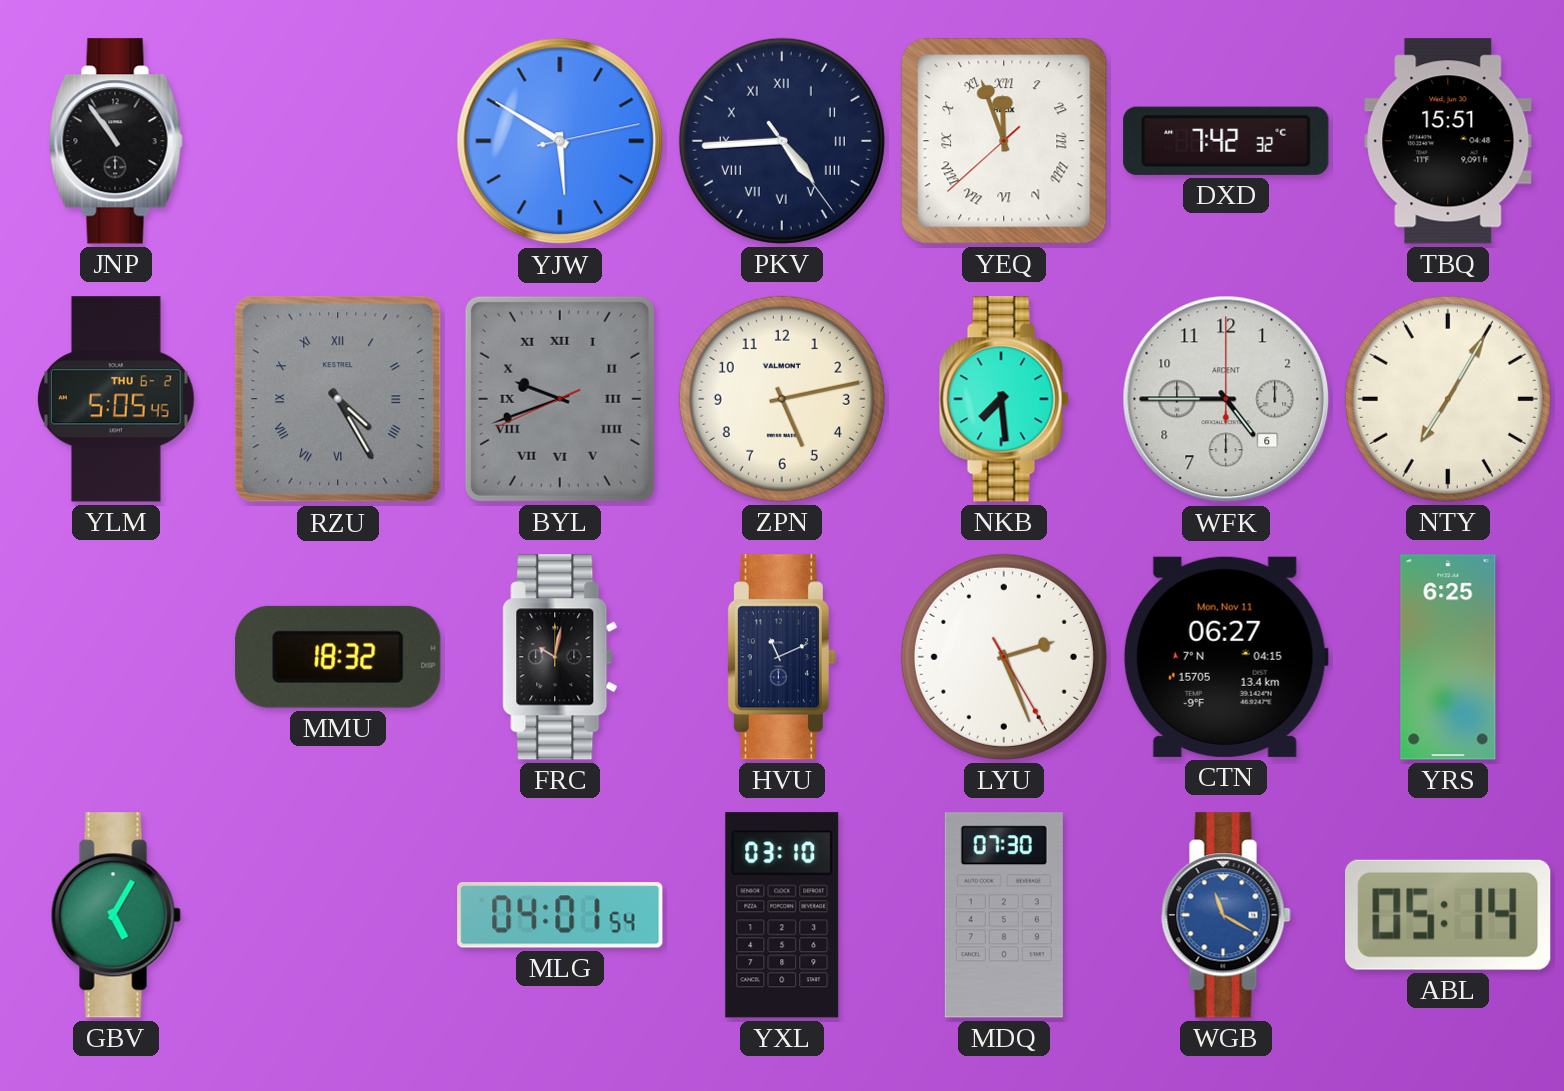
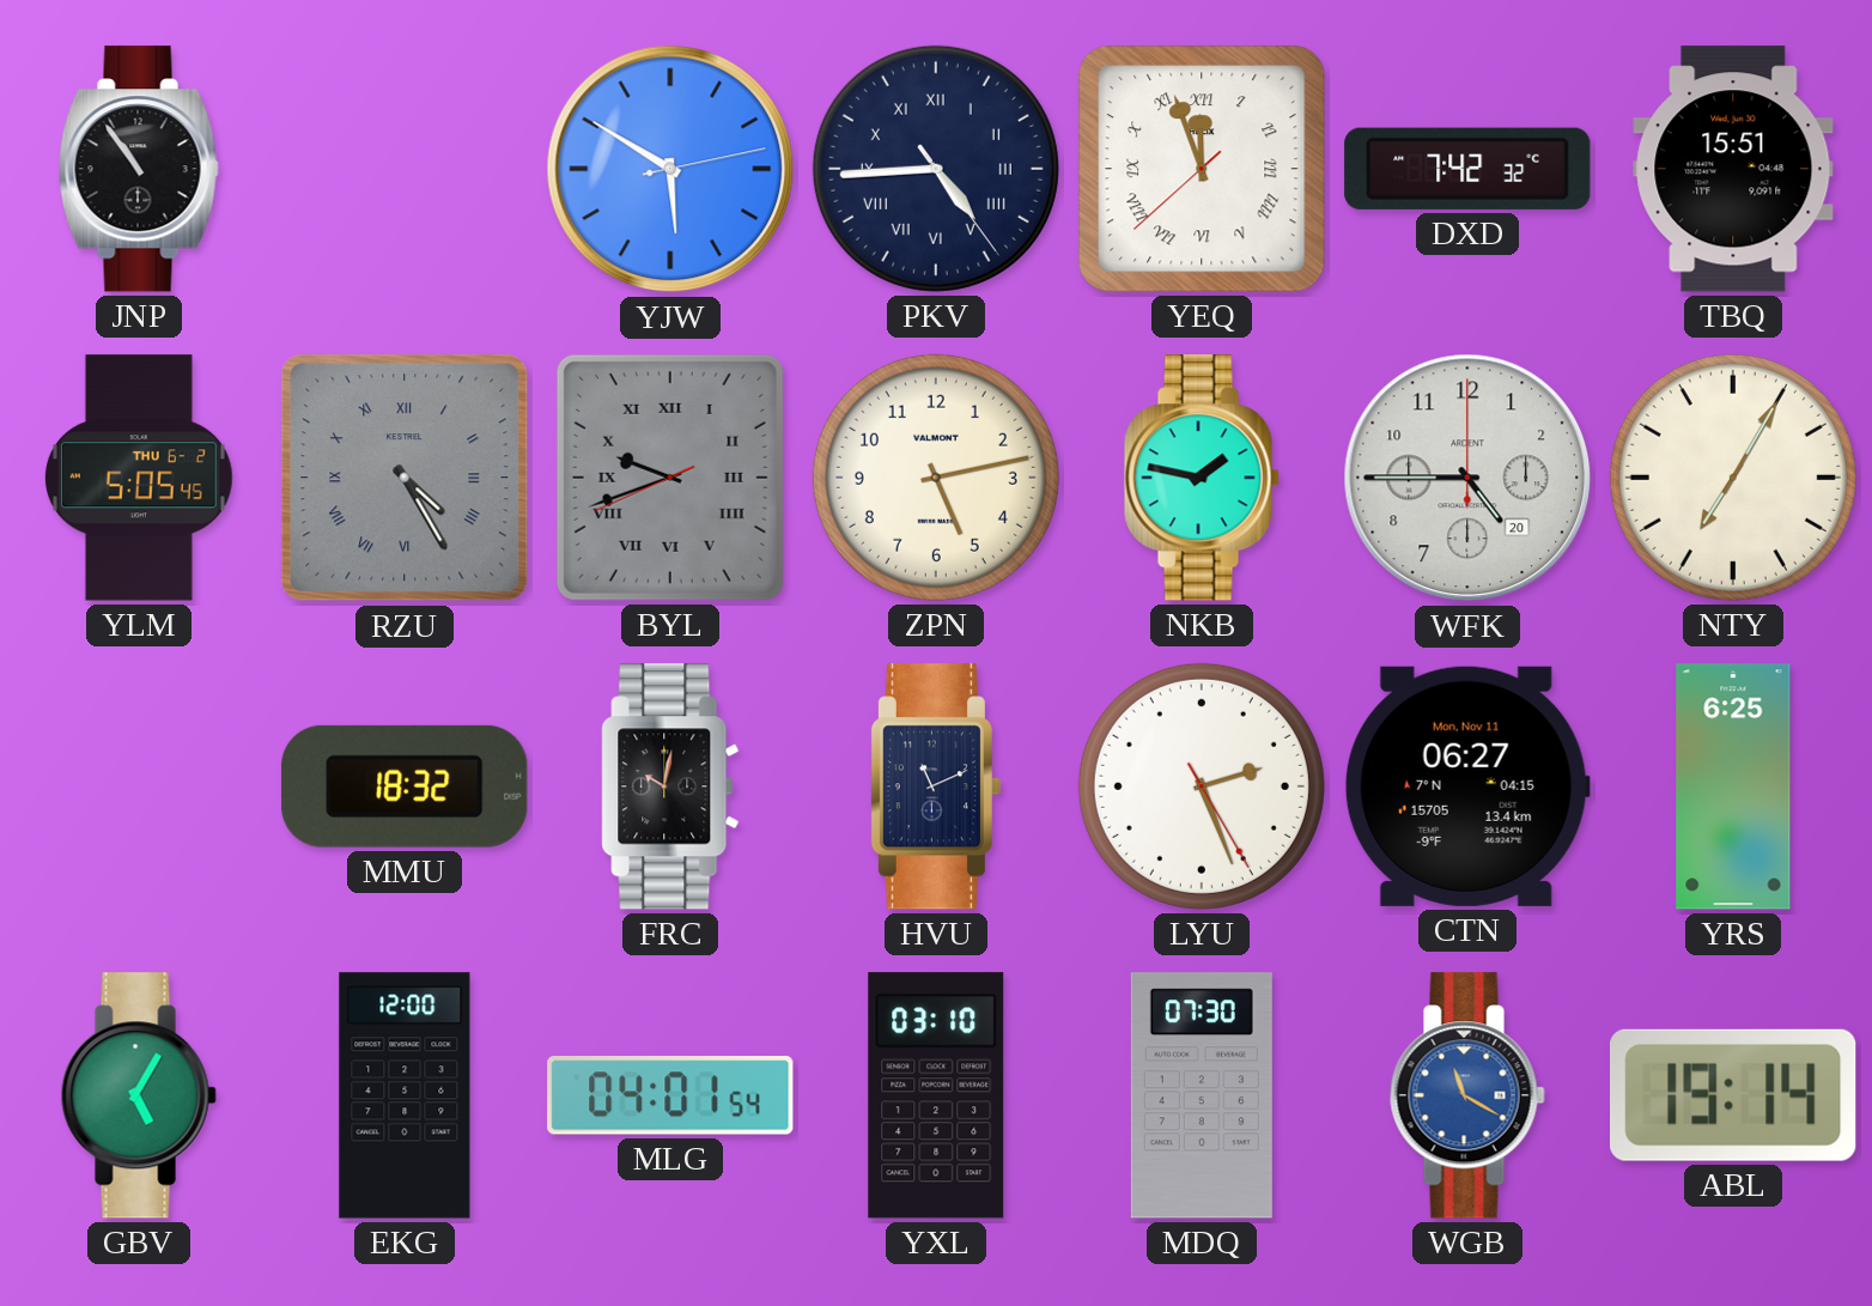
NKB: 7:29 -> 1:47
WFK date: 6 -> 20
EKG: none -> 12:00
ABL: 05:14 -> 19:14
